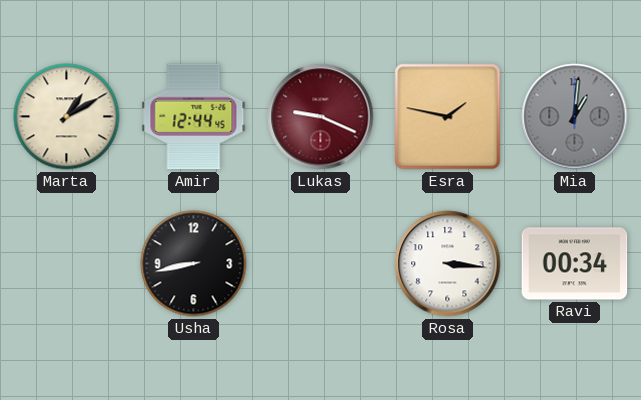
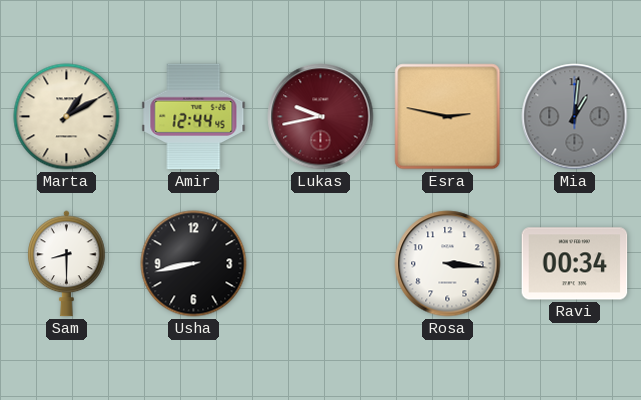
Lukas: 9:19 -> 9:43
Esra: 1:47 -> 2:47
Sam: none -> 8:30
